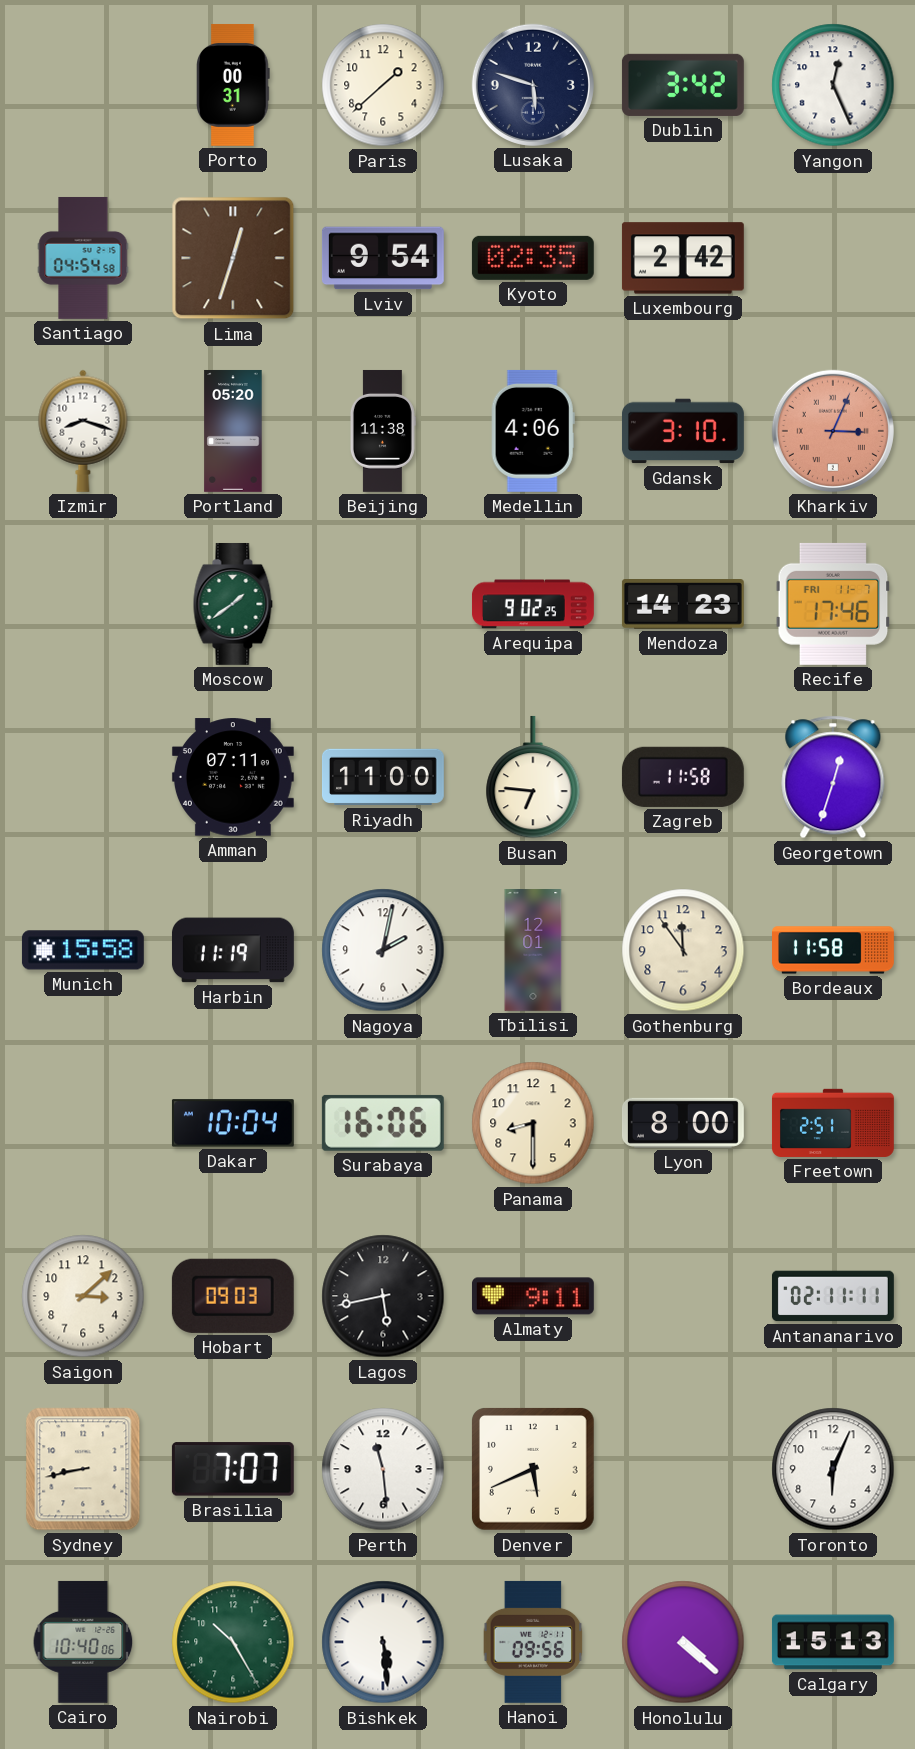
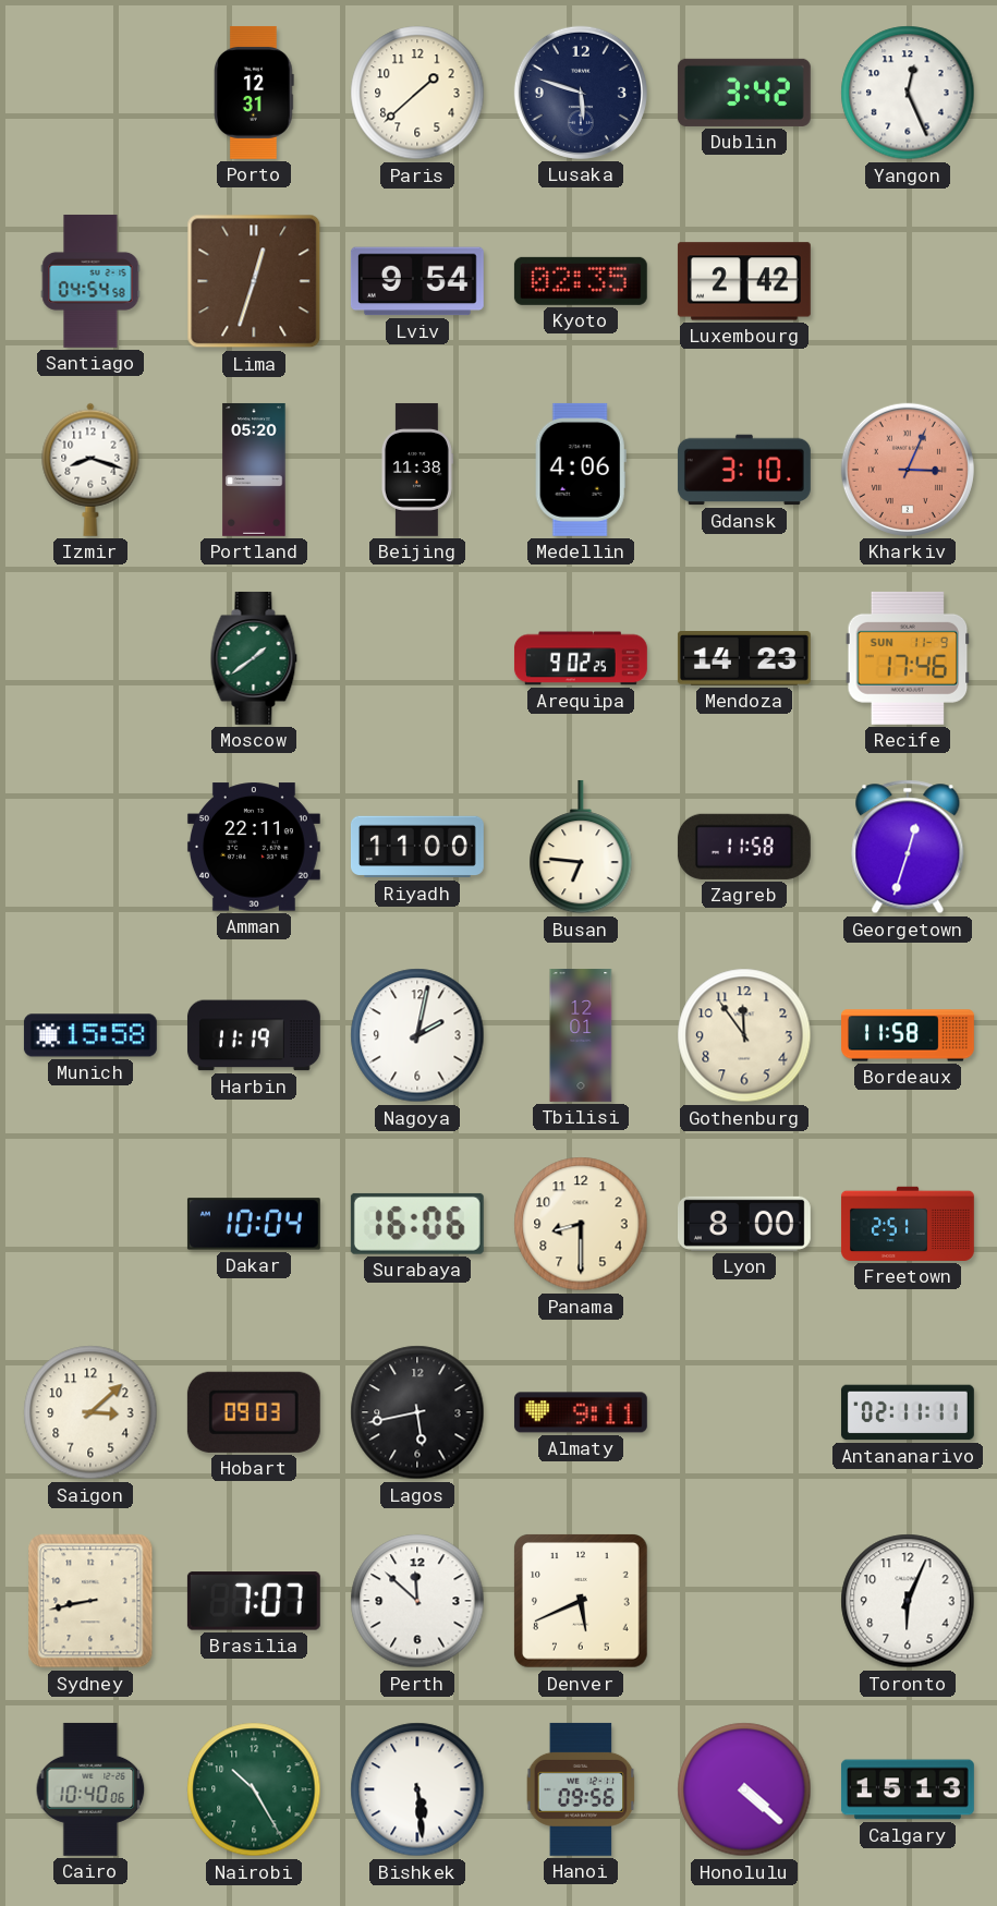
Porto: 00:31 -> 12:31
Recife date: FRI 11-7 -> SUN 11-9
Amman: 07:11 -> 22:11
Perth: 11:29 -> 11:52
